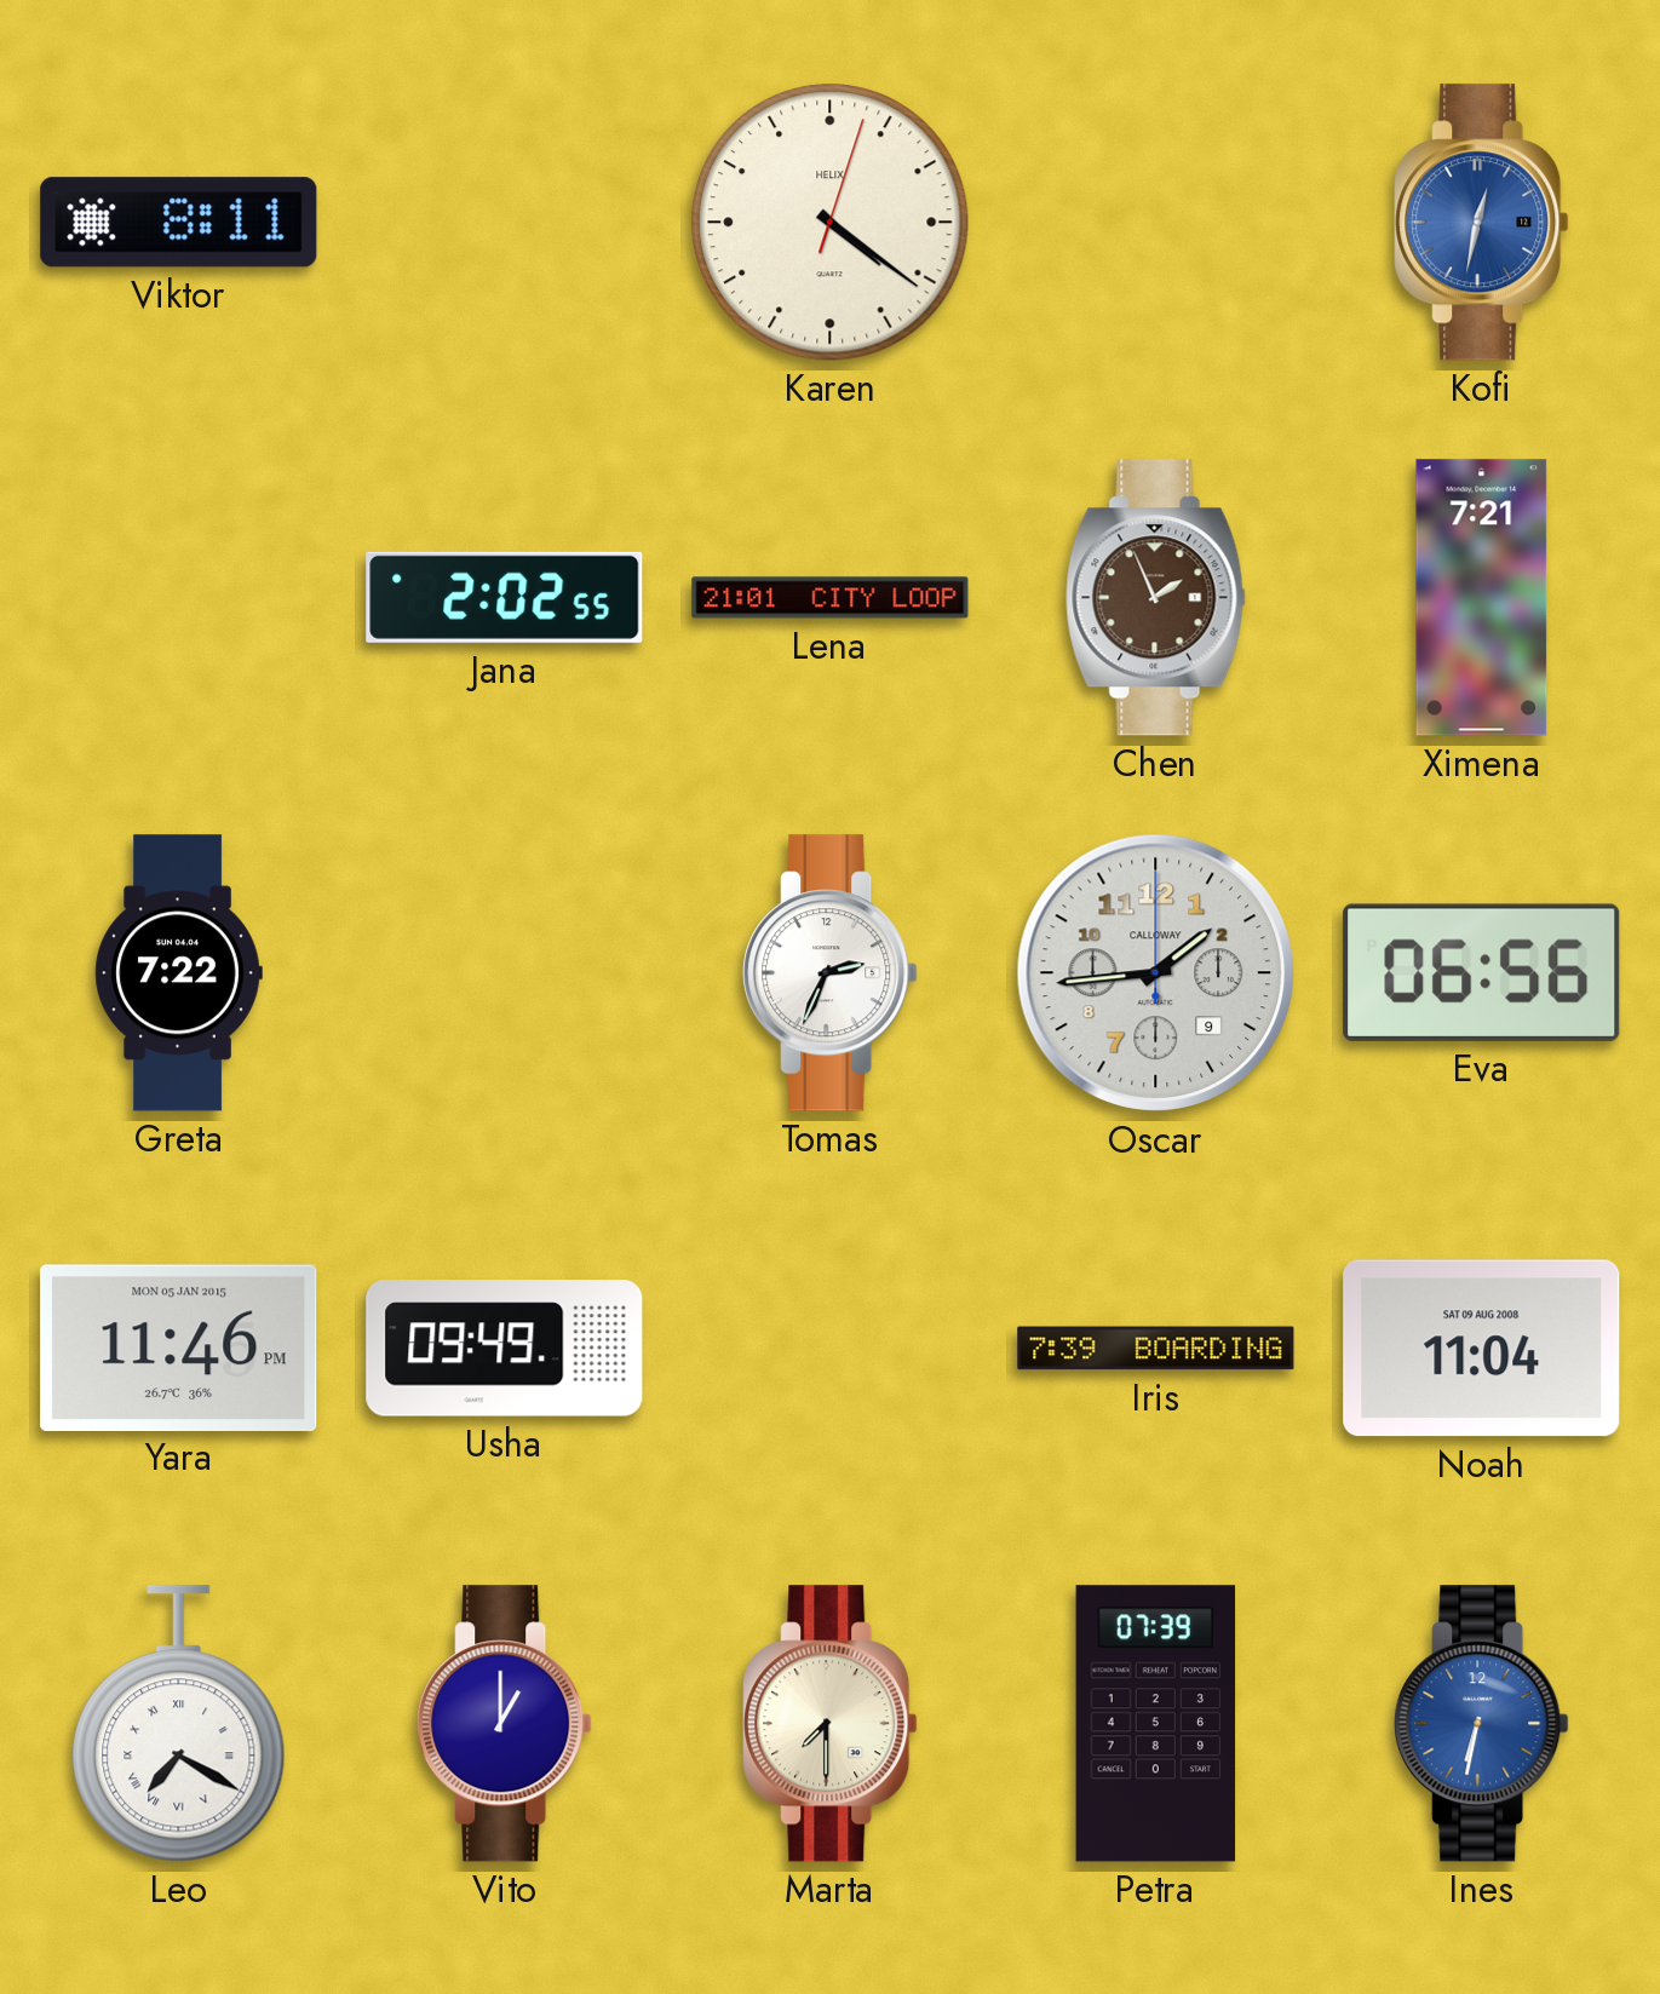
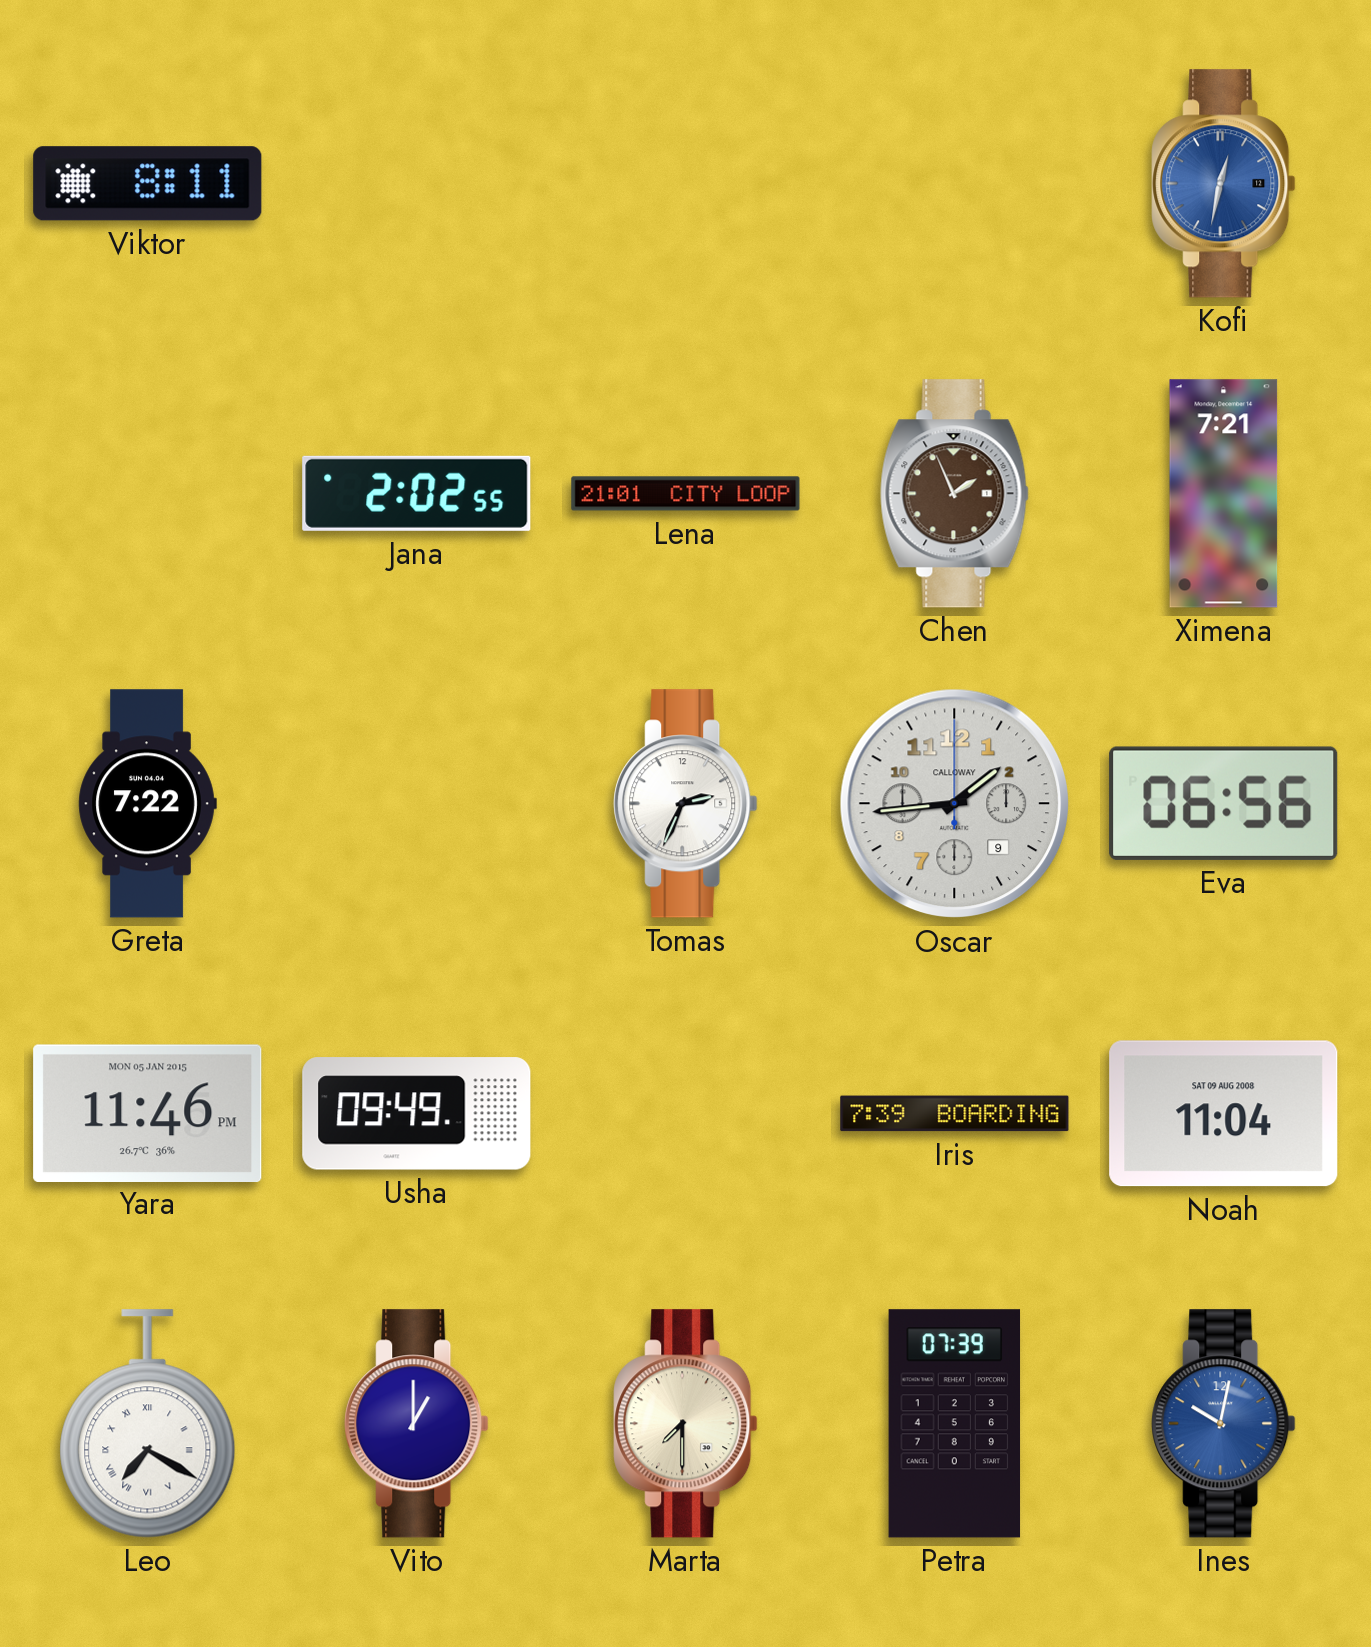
Karen: 4:21 -> none
Ines: 6:32 -> 10:02
